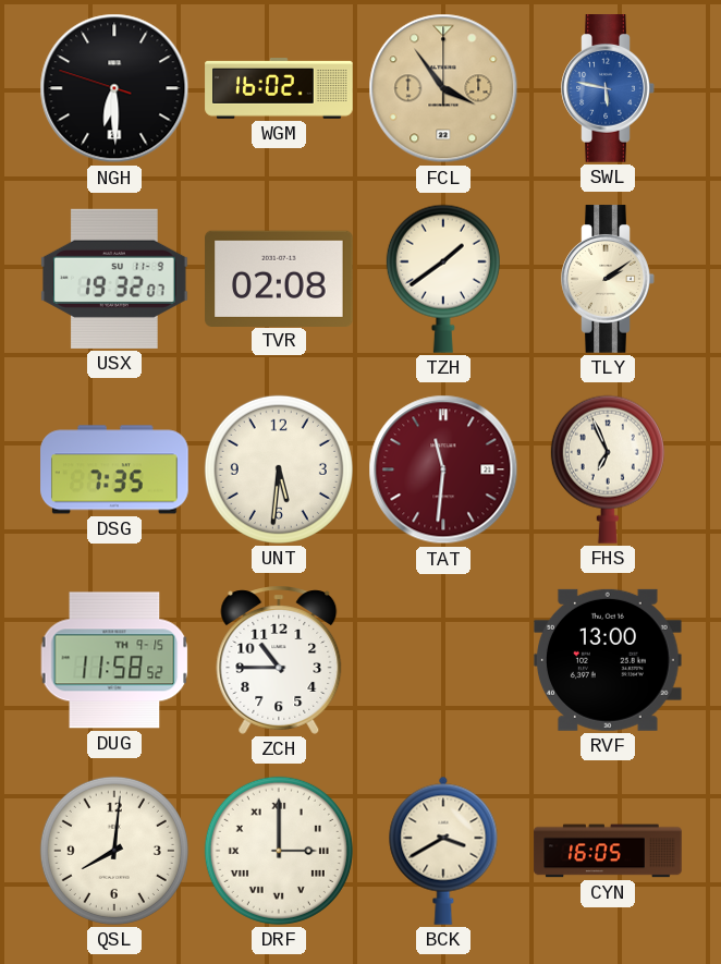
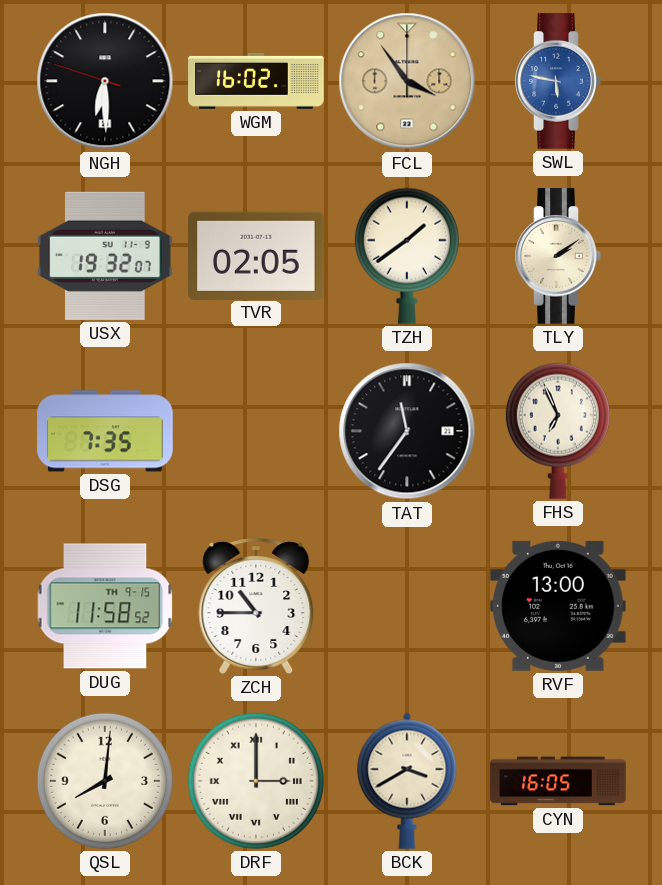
TVR: 02:08 -> 02:05
UNT: 5:31 -> none
TAT: 11:31 -> 11:36
TAT dial: burgundy -> black
